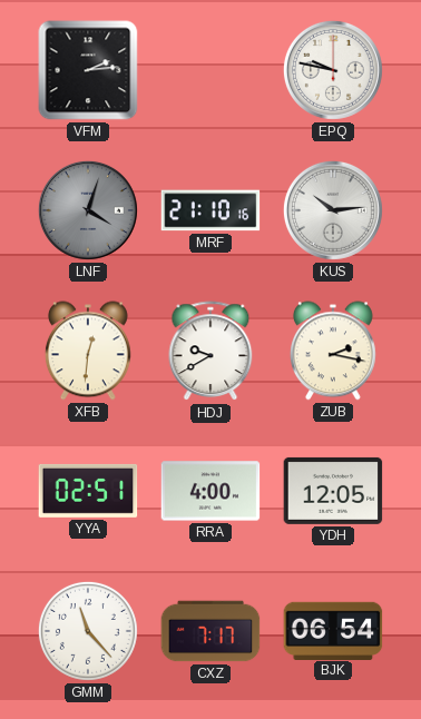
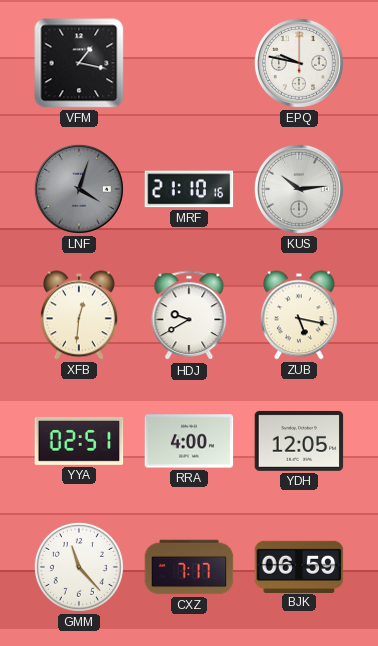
VFM: 2:14 -> 1:17
ZUB: 2:17 -> 5:17
BJK: 06:54 -> 06:59
